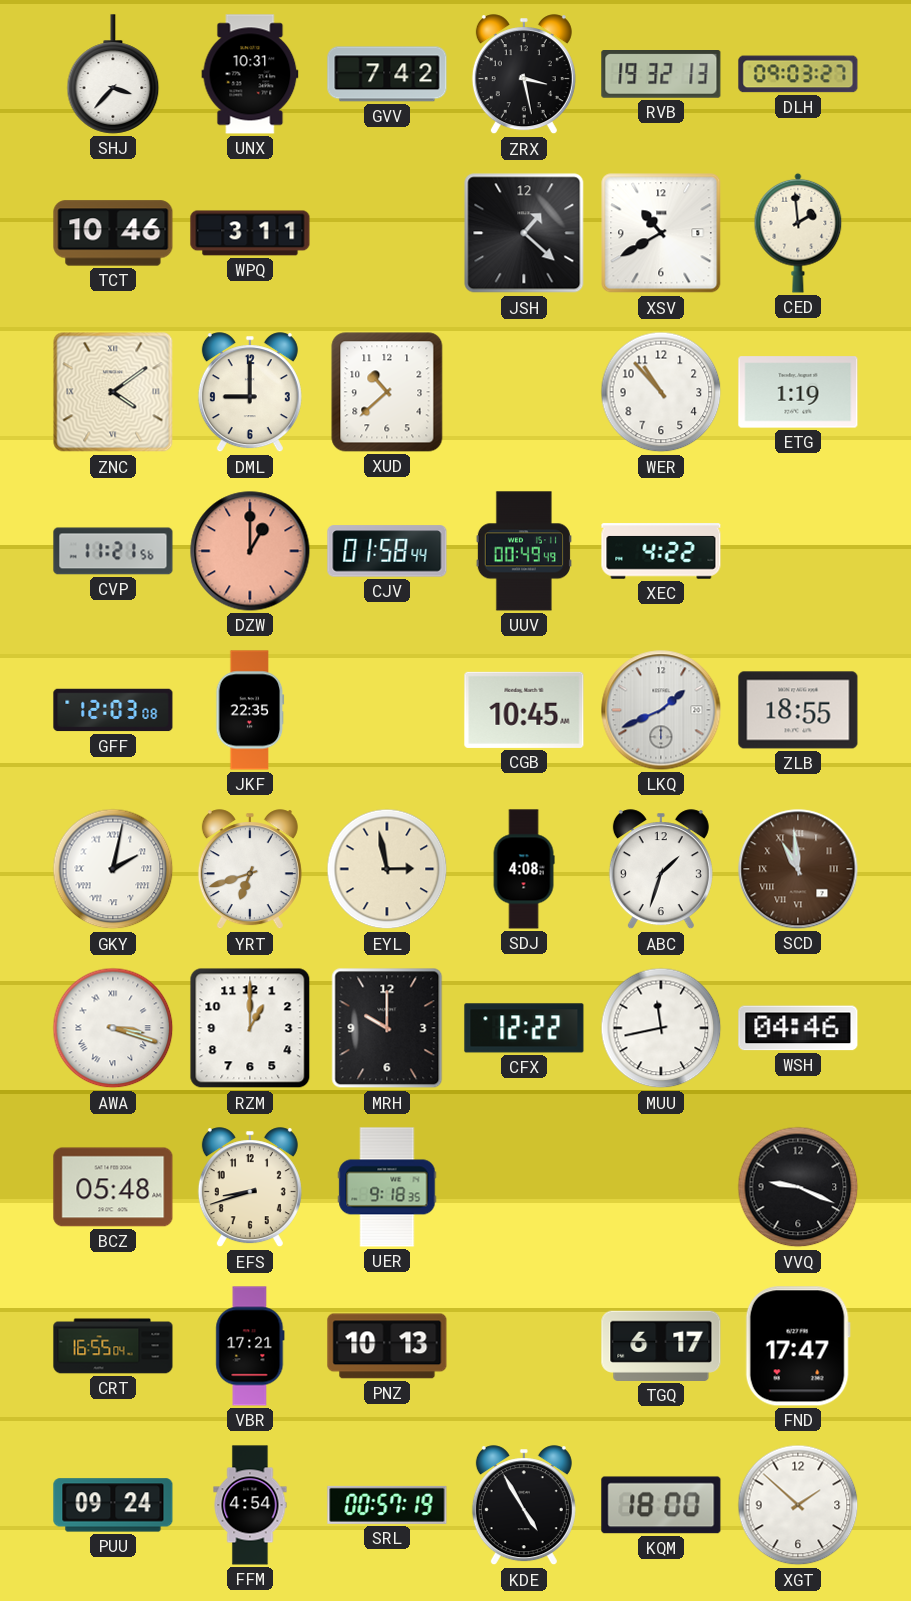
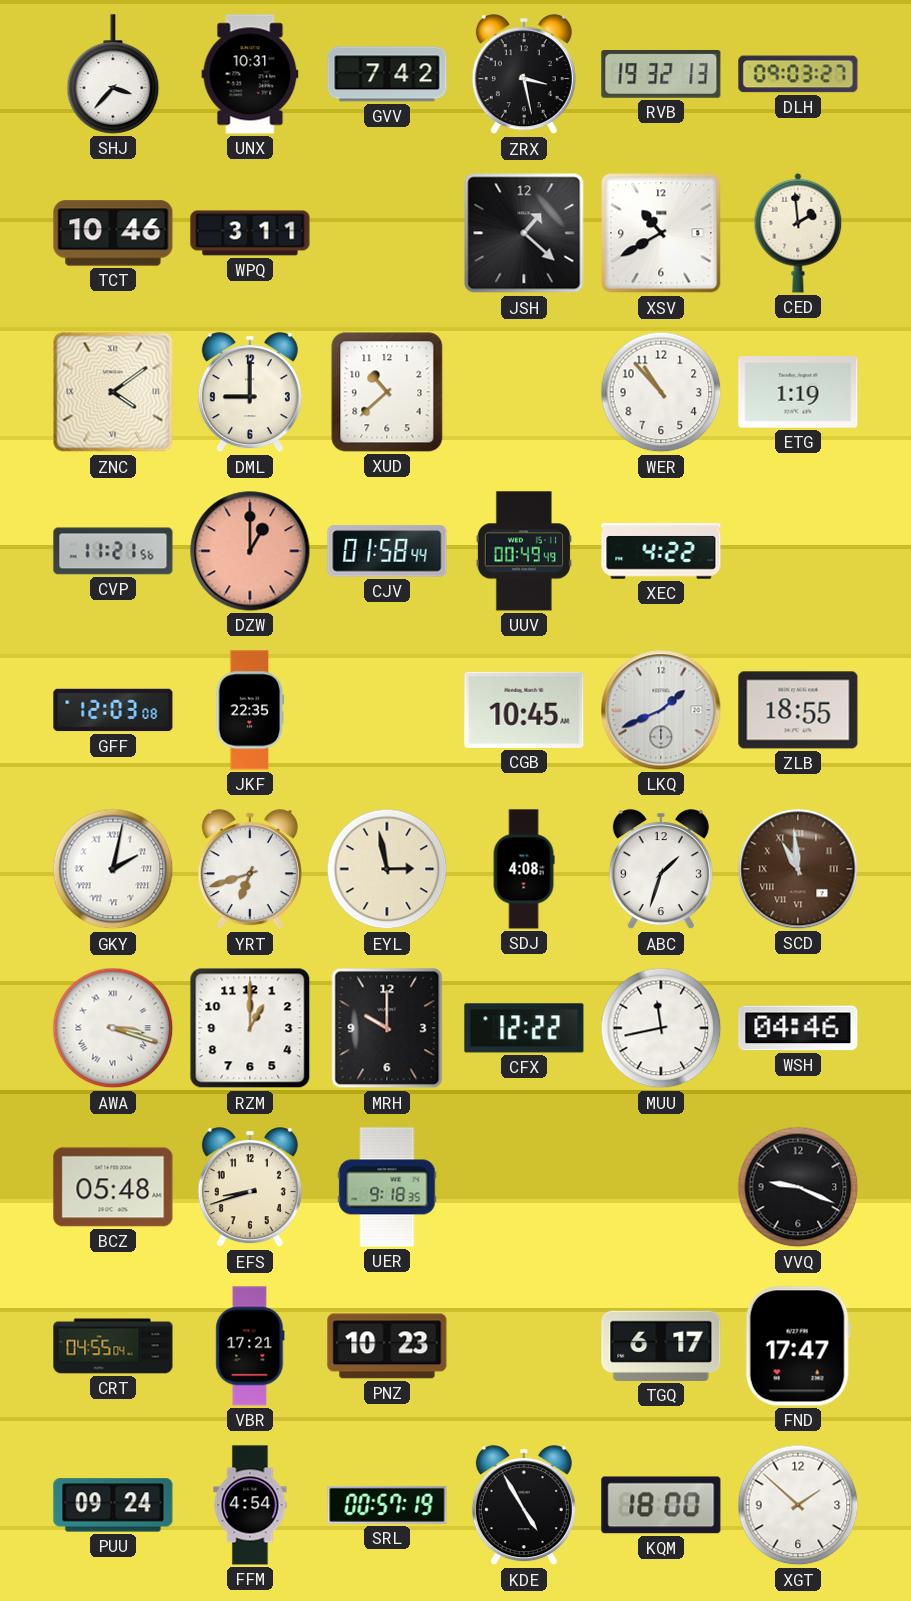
CRT: 16:55 -> 04:55
PNZ: 10:13 -> 10:23
